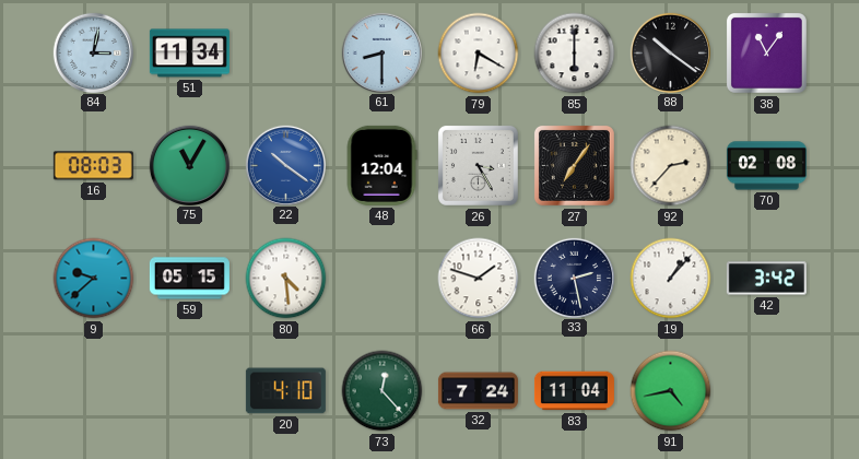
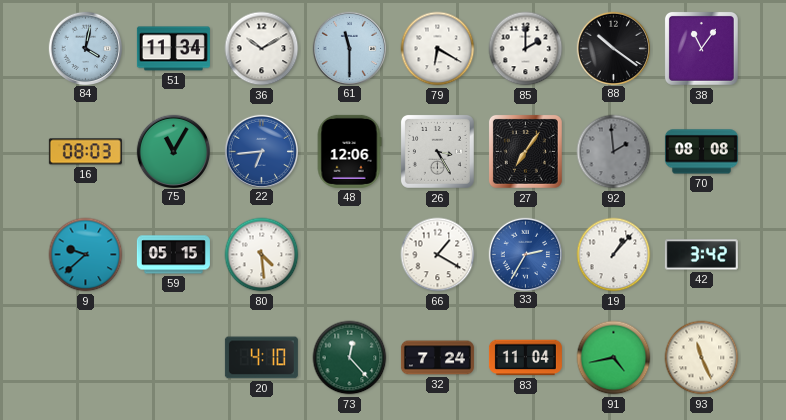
84: 3:02 -> 4:02
36: none -> 10:10
61: 8:30 -> 11:30
85: 6:00 -> 2:00
22: 10:21 -> 6:44
48: 12:04 -> 12:06
92: 2:37 -> 1:59
92 dial: cream -> grey
70: 02:08 -> 08:08
66: 1:48 -> 1:20
33: 2:28 -> 2:35
33 dial: navy -> blue
93: none -> 11:26
